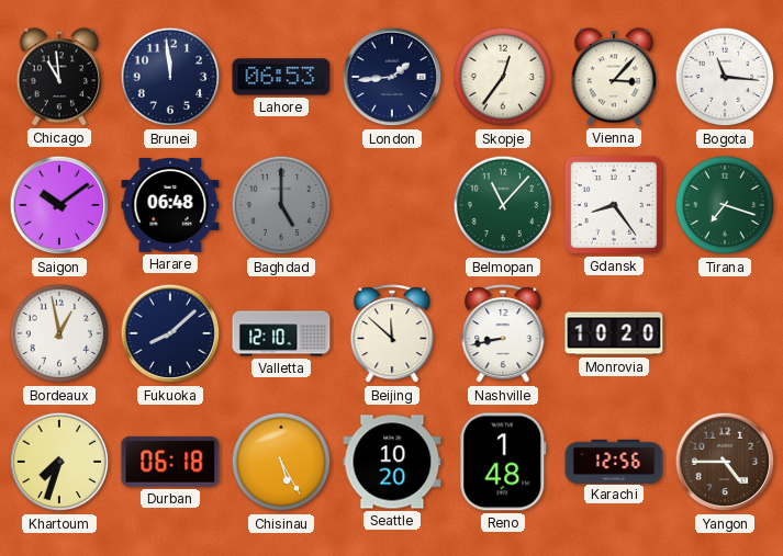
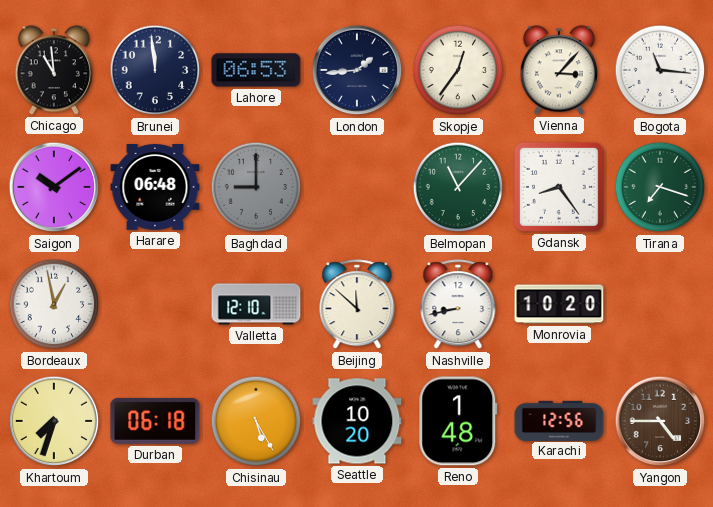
Baghdad: 5:00 -> 9:00
Fukuoka: 8:08 -> none
